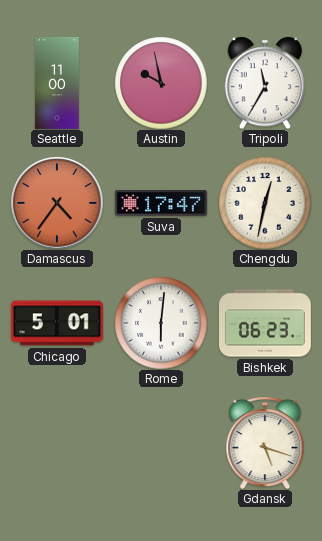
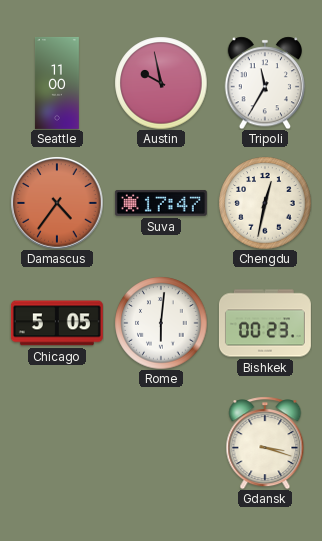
Chicago: 5:01 -> 5:05
Bishkek: 06:23 -> 00:23
Gdansk: 5:18 -> 3:18
